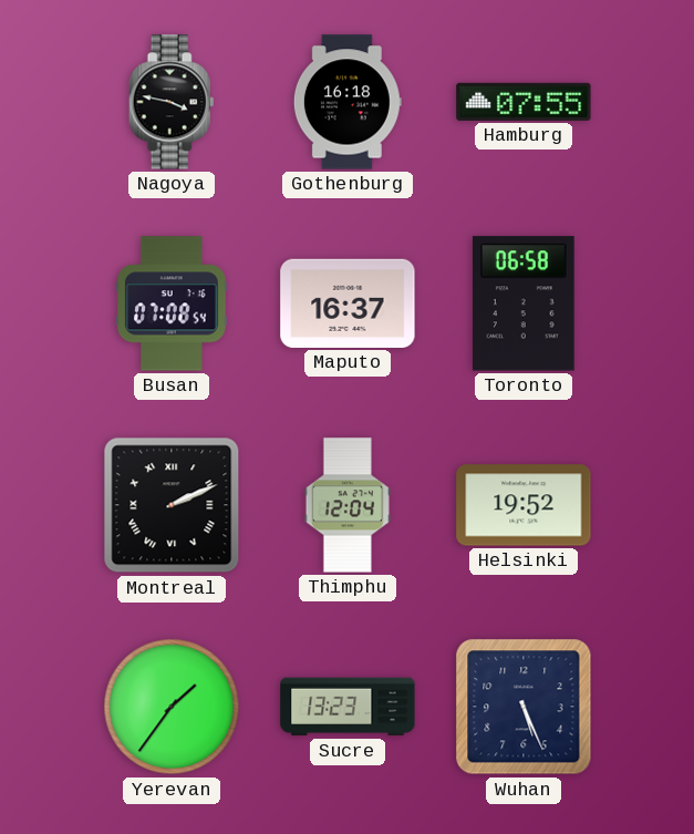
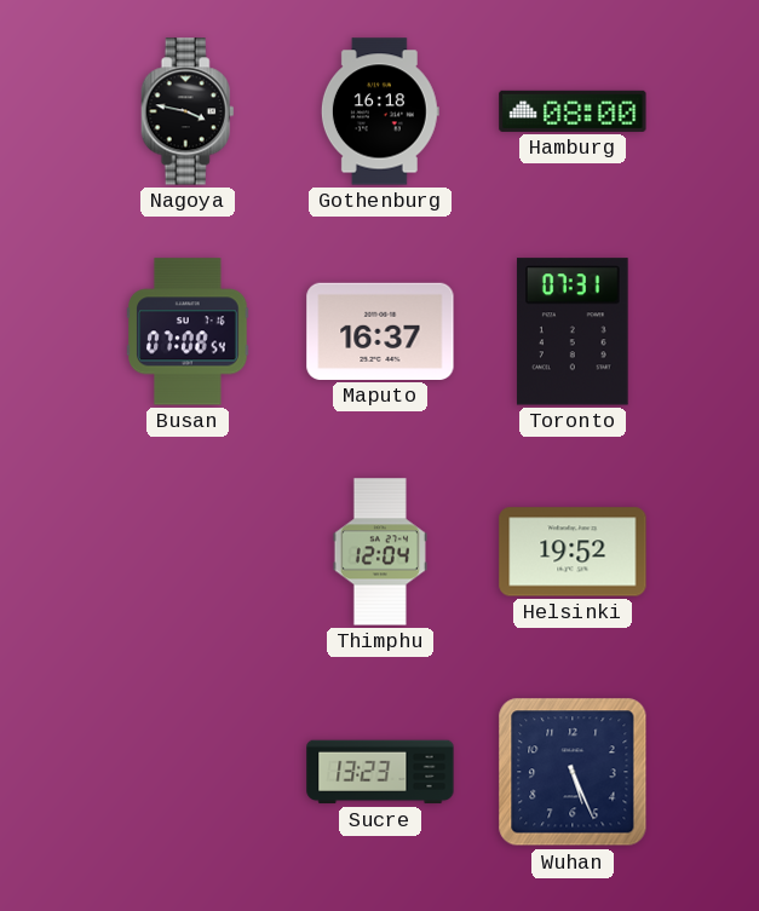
Hamburg: 07:55 -> 08:00
Toronto: 06:58 -> 07:31
Montreal: 2:11 -> none
Yerevan: 1:36 -> none
